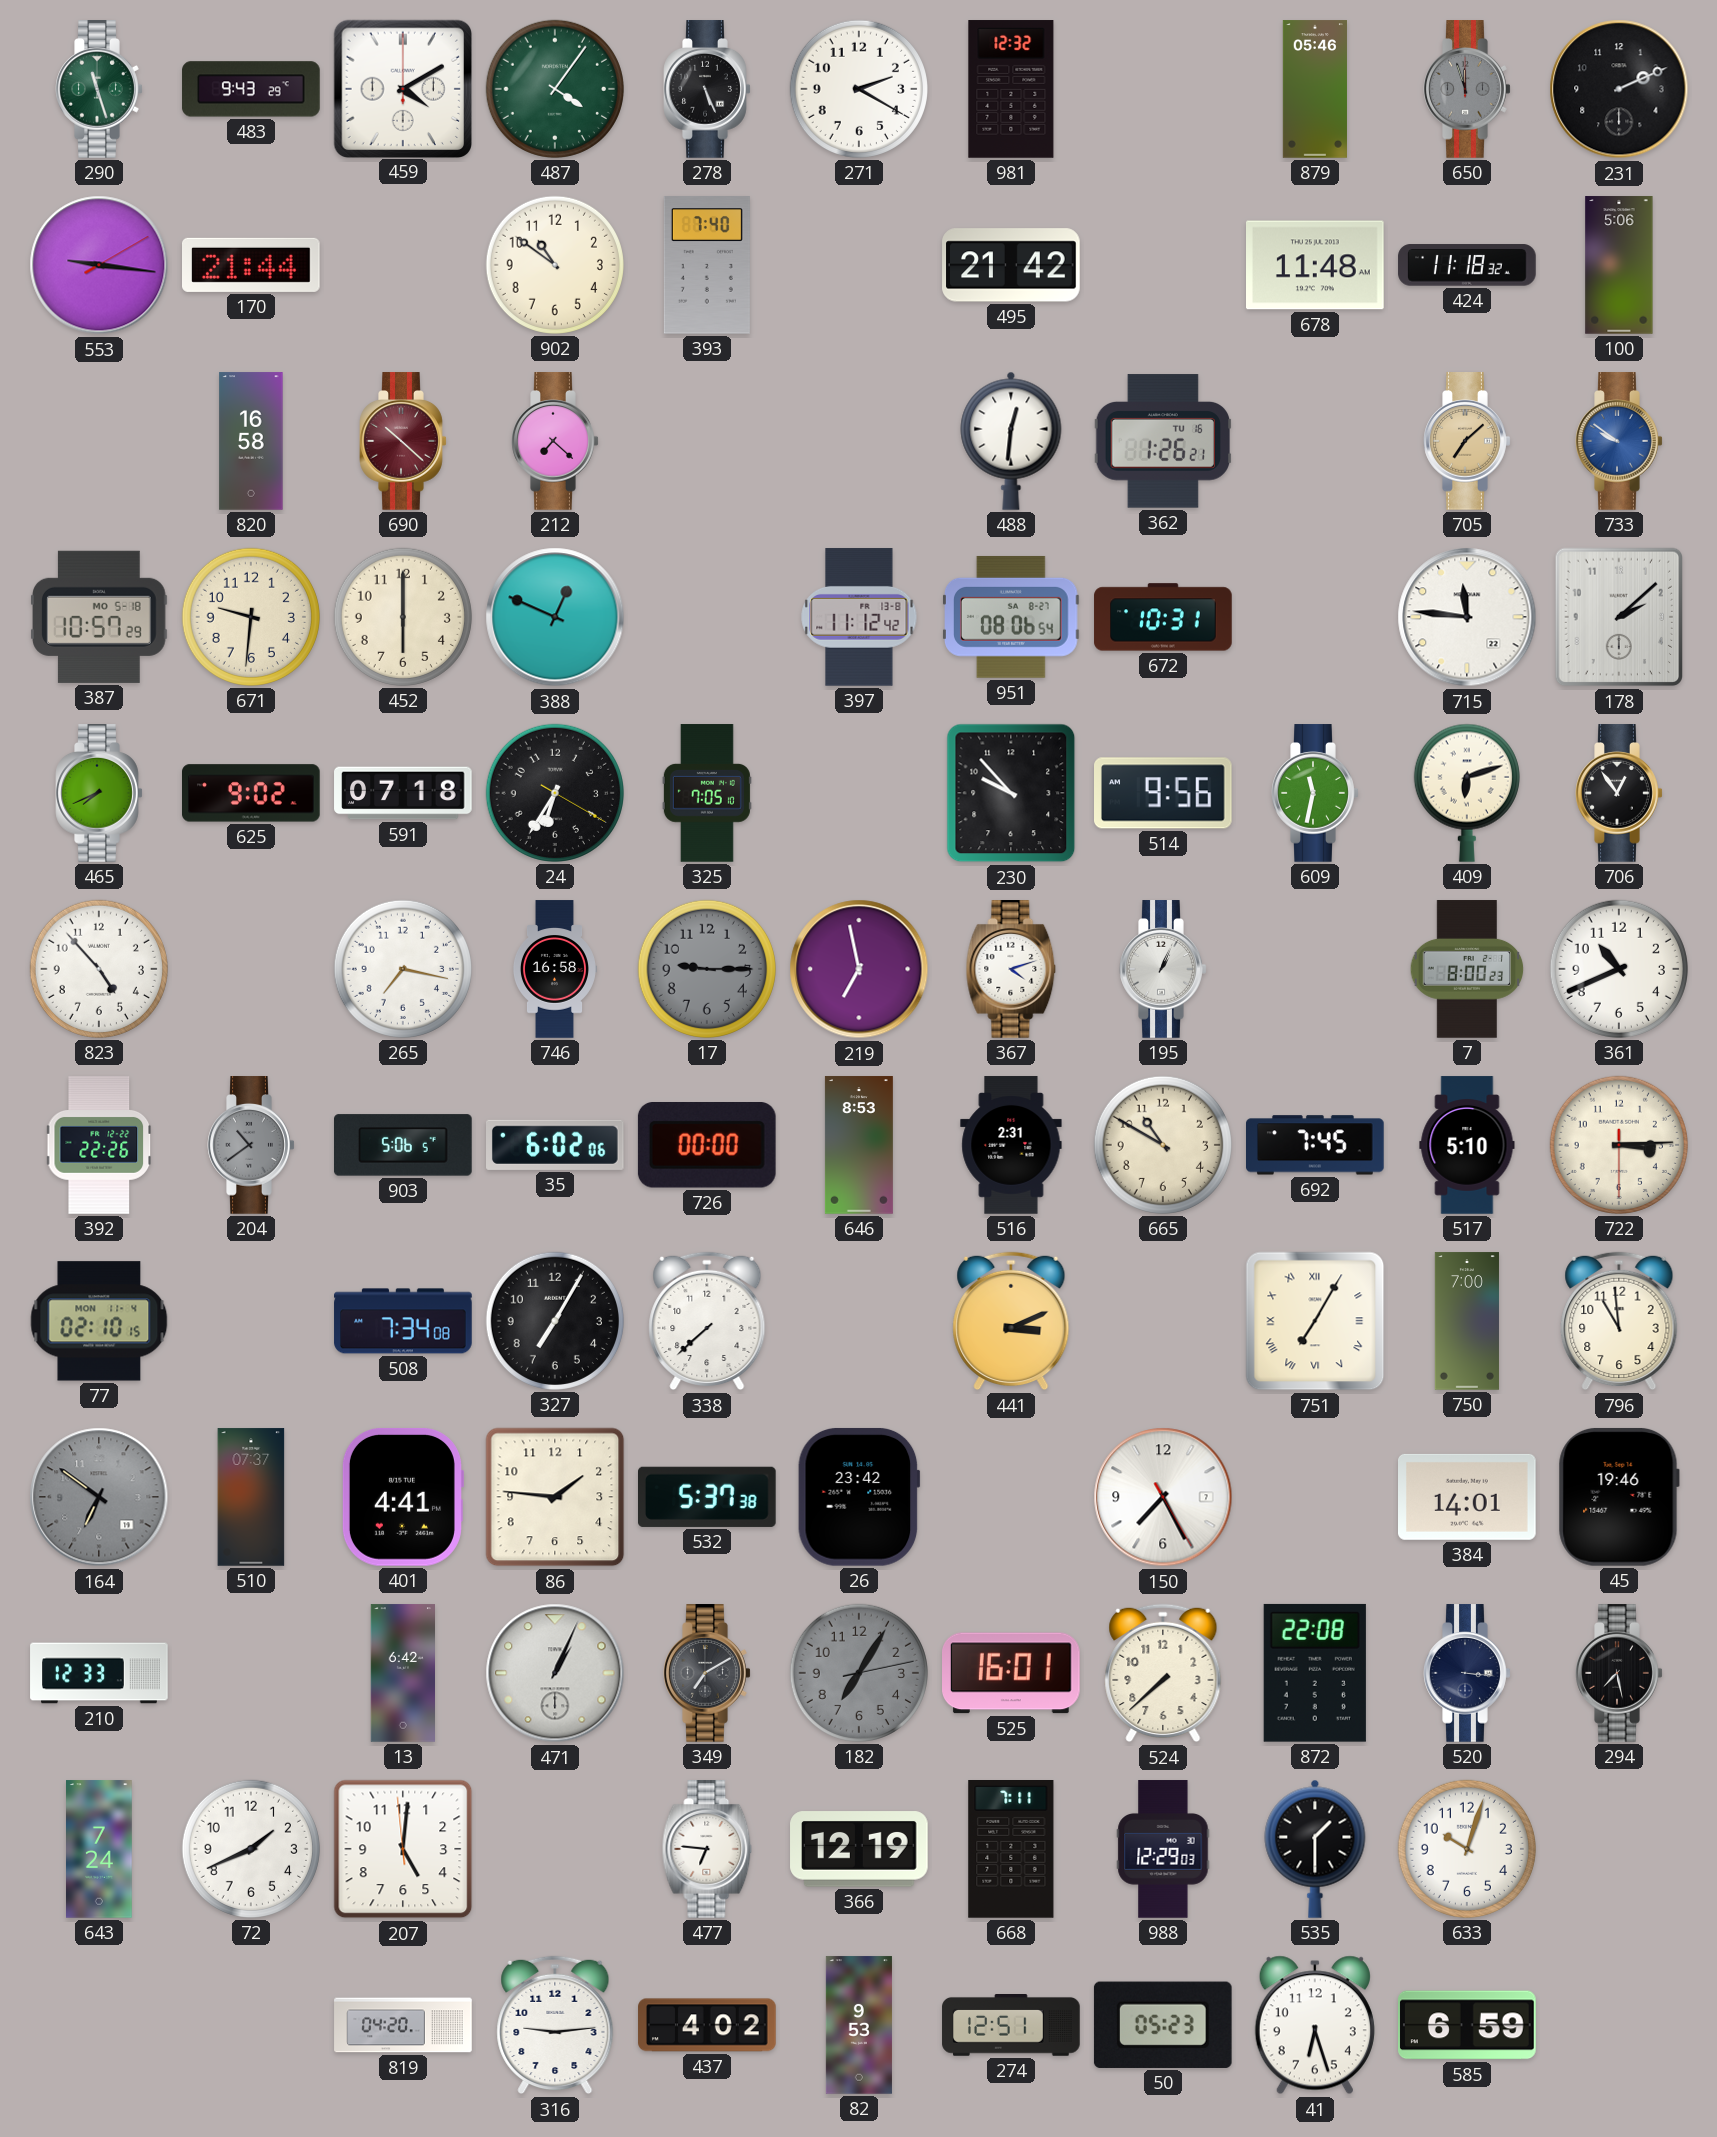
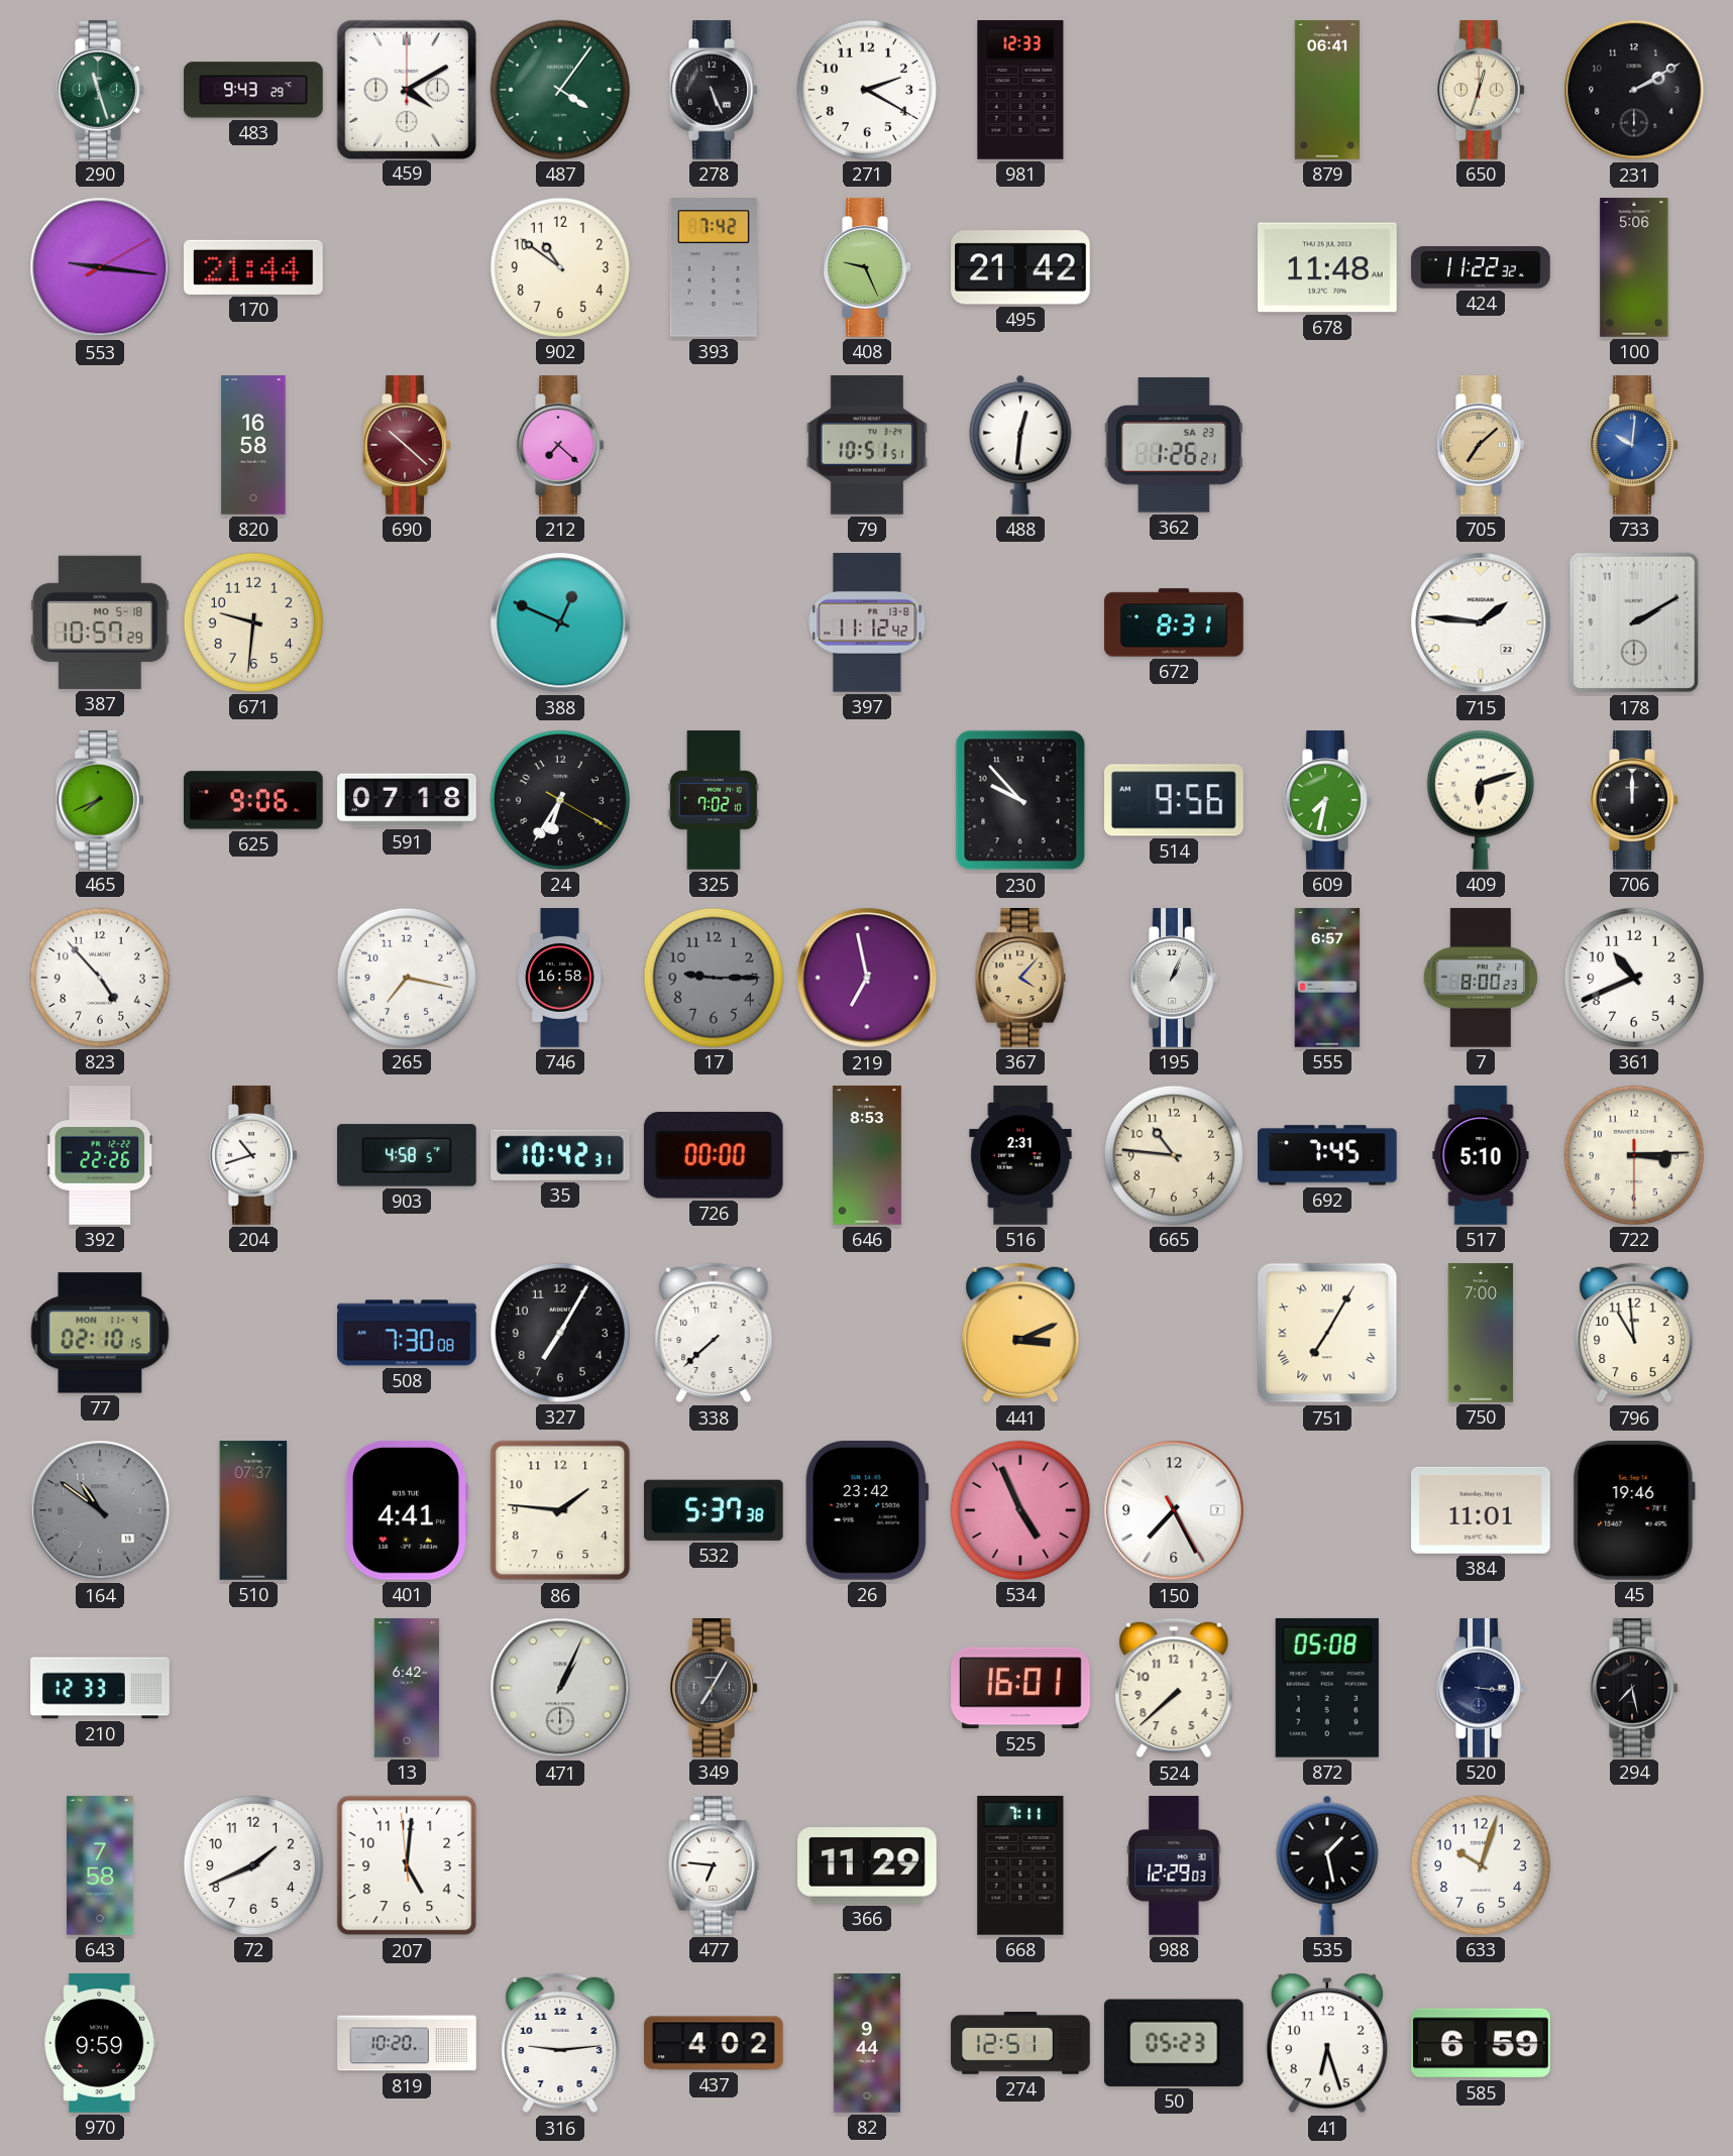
981: 12:32 -> 12:33
879: 05:46 -> 06:41
650: 11:57 -> 12:33
650 dial: grey -> cream
231: 2:11 -> 2:10
393: 7:40 -> 7:42
408: none -> 9:26
424: 11:18 -> 11:22
79: none -> 10:51
362 date: TU 16 -> SA 23
733: 9:51 -> 10:01
452: 6:00 -> none
951: 08:06 -> none
672: 10:31 -> 8:31
715: 11:46 -> 1:46
178: 2:08 -> 2:10
625: 9:02 -> 9:06
325: 7:05 -> 7:02
609: 11:32 -> 7:32
706: 12:54 -> 12:00
367: 4:12 -> 4:07
367 dial: white -> champagne
555: none -> 6:57
204: 10:39 -> 10:42
204 dial: grey -> white
903: 5:06 -> 4:58
35: 6:02 -> 10:42
665: 10:50 -> 10:46
508: 7:34 -> 7:30
164: 6:51 -> 10:51
534: none -> 4:56
384: 14:01 -> 11:01
349: 7:10 -> 7:05
182: 7:05 -> none
872: 22:08 -> 05:08
643: 7:24 -> 7:58
366: 12:19 -> 11:29
535: 1:30 -> 1:28
970: none -> 9:59
819: 04:20 -> 10:20
82: 9:53 -> 9:44
